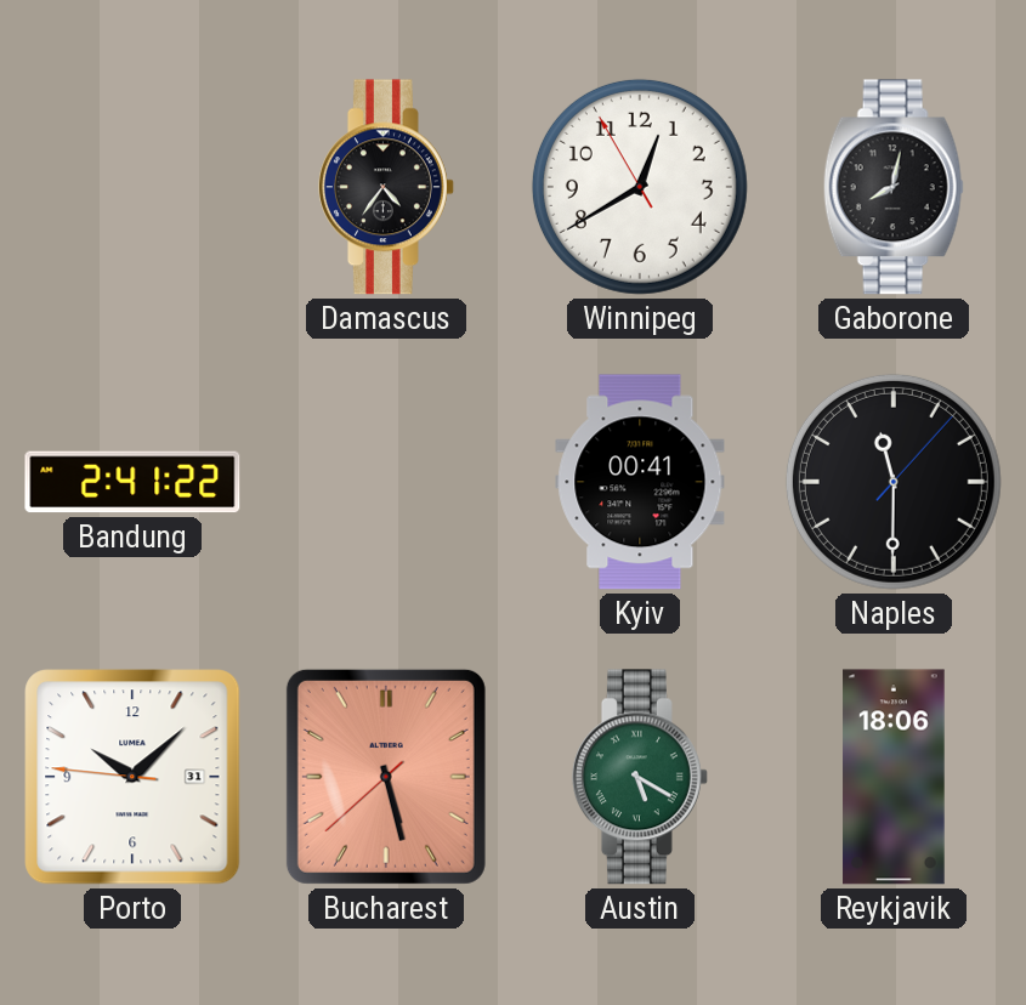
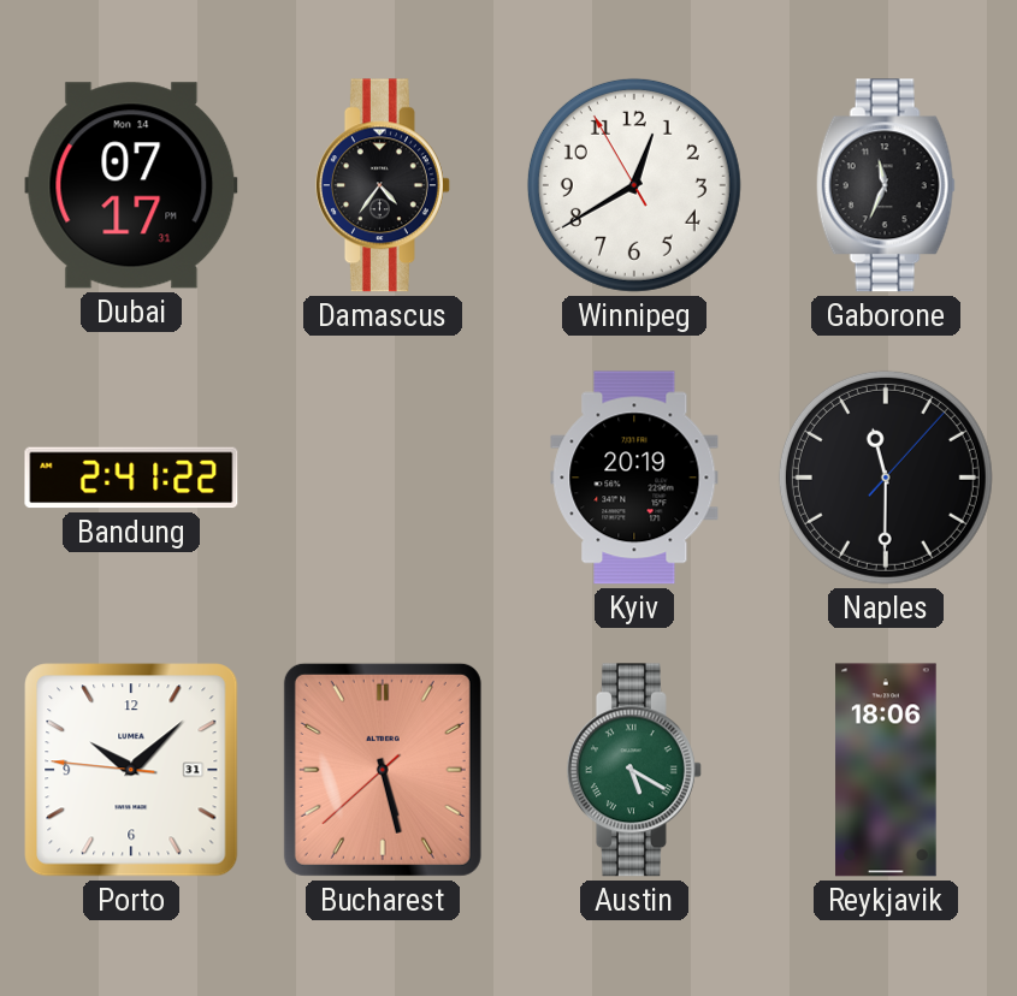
Dubai: none -> 07:17
Gaborone: 8:02 -> 11:34
Kyiv: 00:41 -> 20:19
